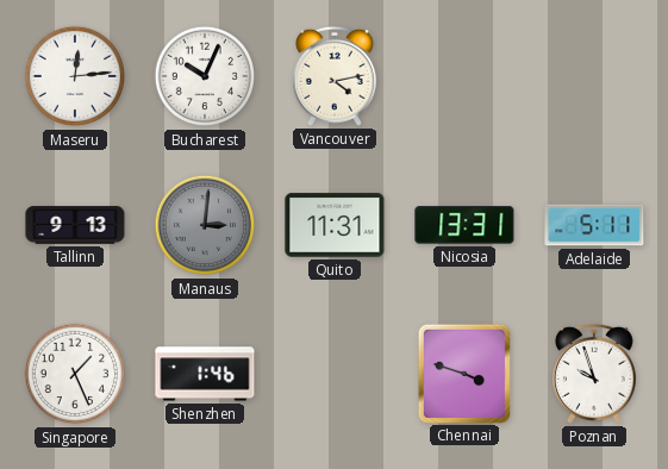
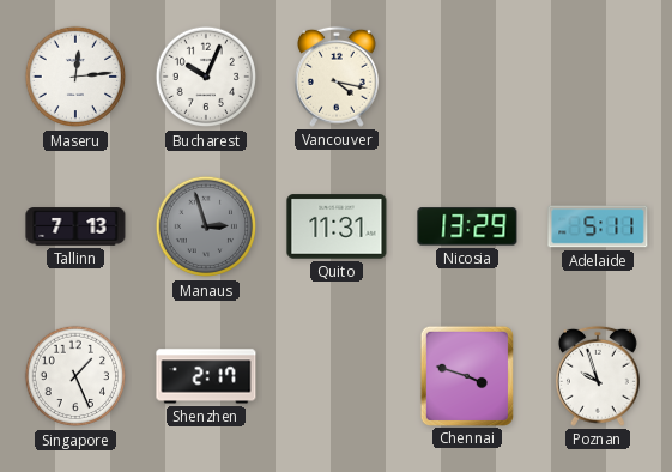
Vancouver: 4:13 -> 4:17
Tallinn: 9:13 -> 7:13
Manaus: 3:01 -> 2:57
Nicosia: 13:31 -> 13:29
Shenzhen: 1:46 -> 2:17
